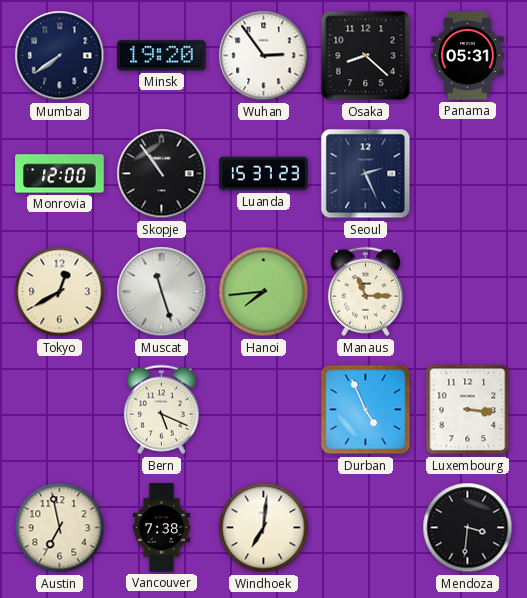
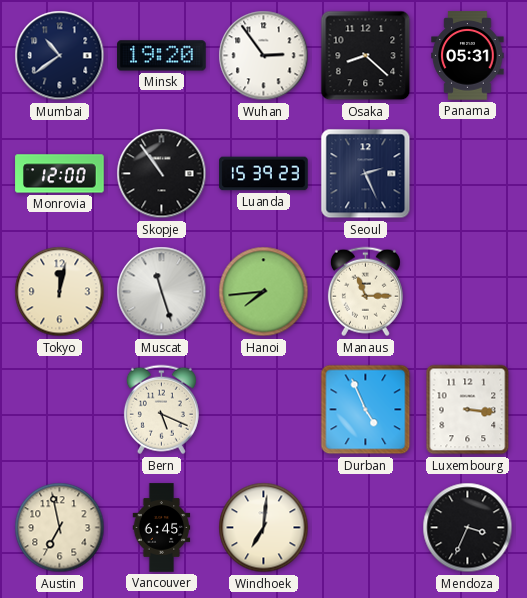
Mumbai: 7:39 -> 10:39
Luanda: 15:37 -> 15:39
Tokyo: 12:40 -> 12:02
Vancouver: 7:38 -> 6:45
Mendoza: 3:31 -> 3:34
